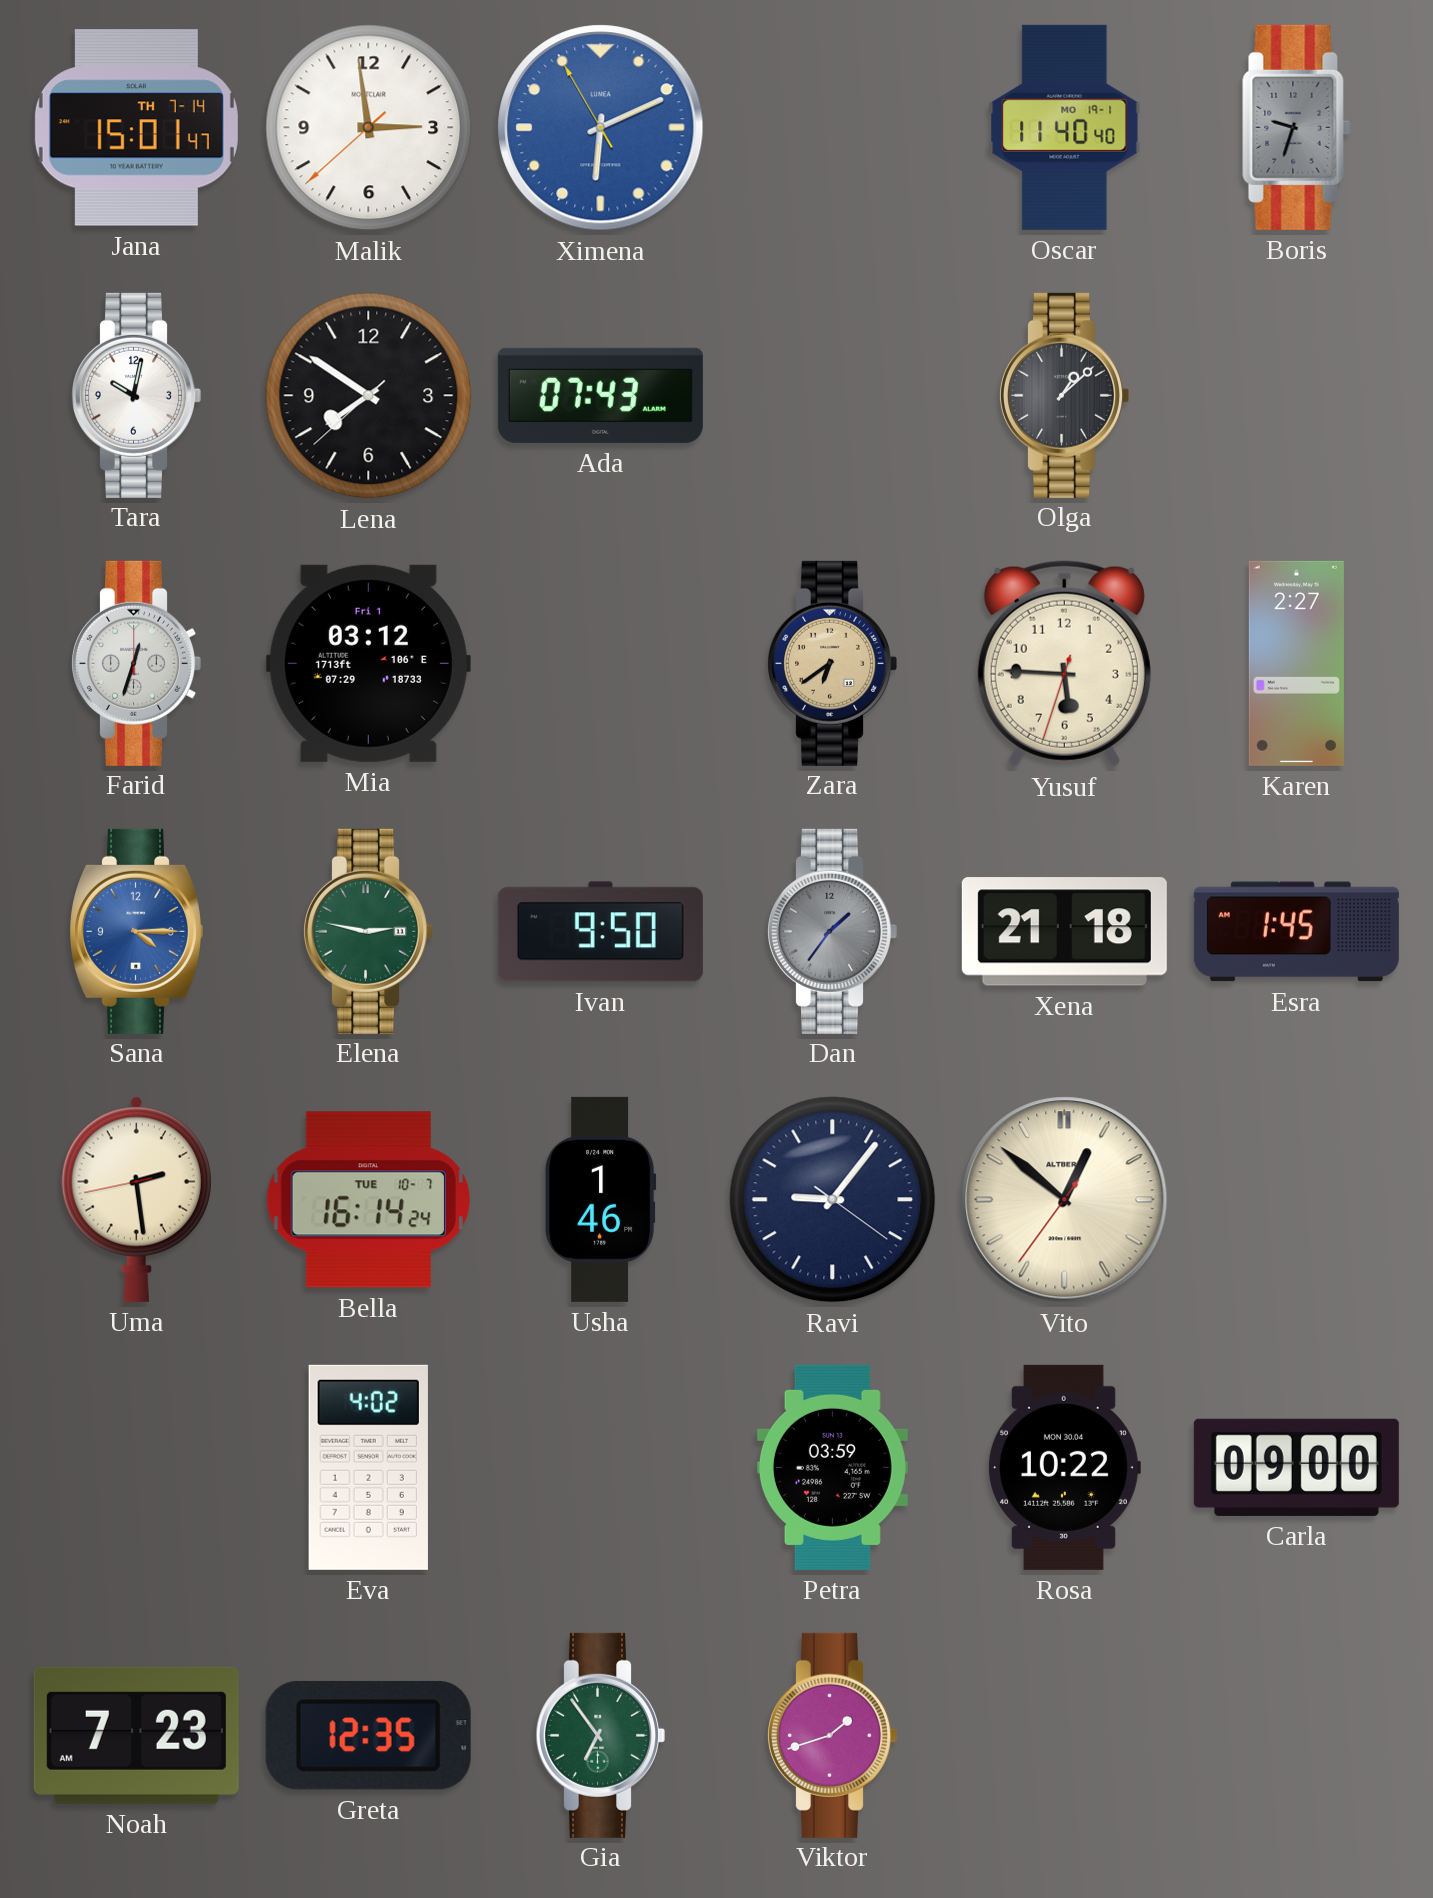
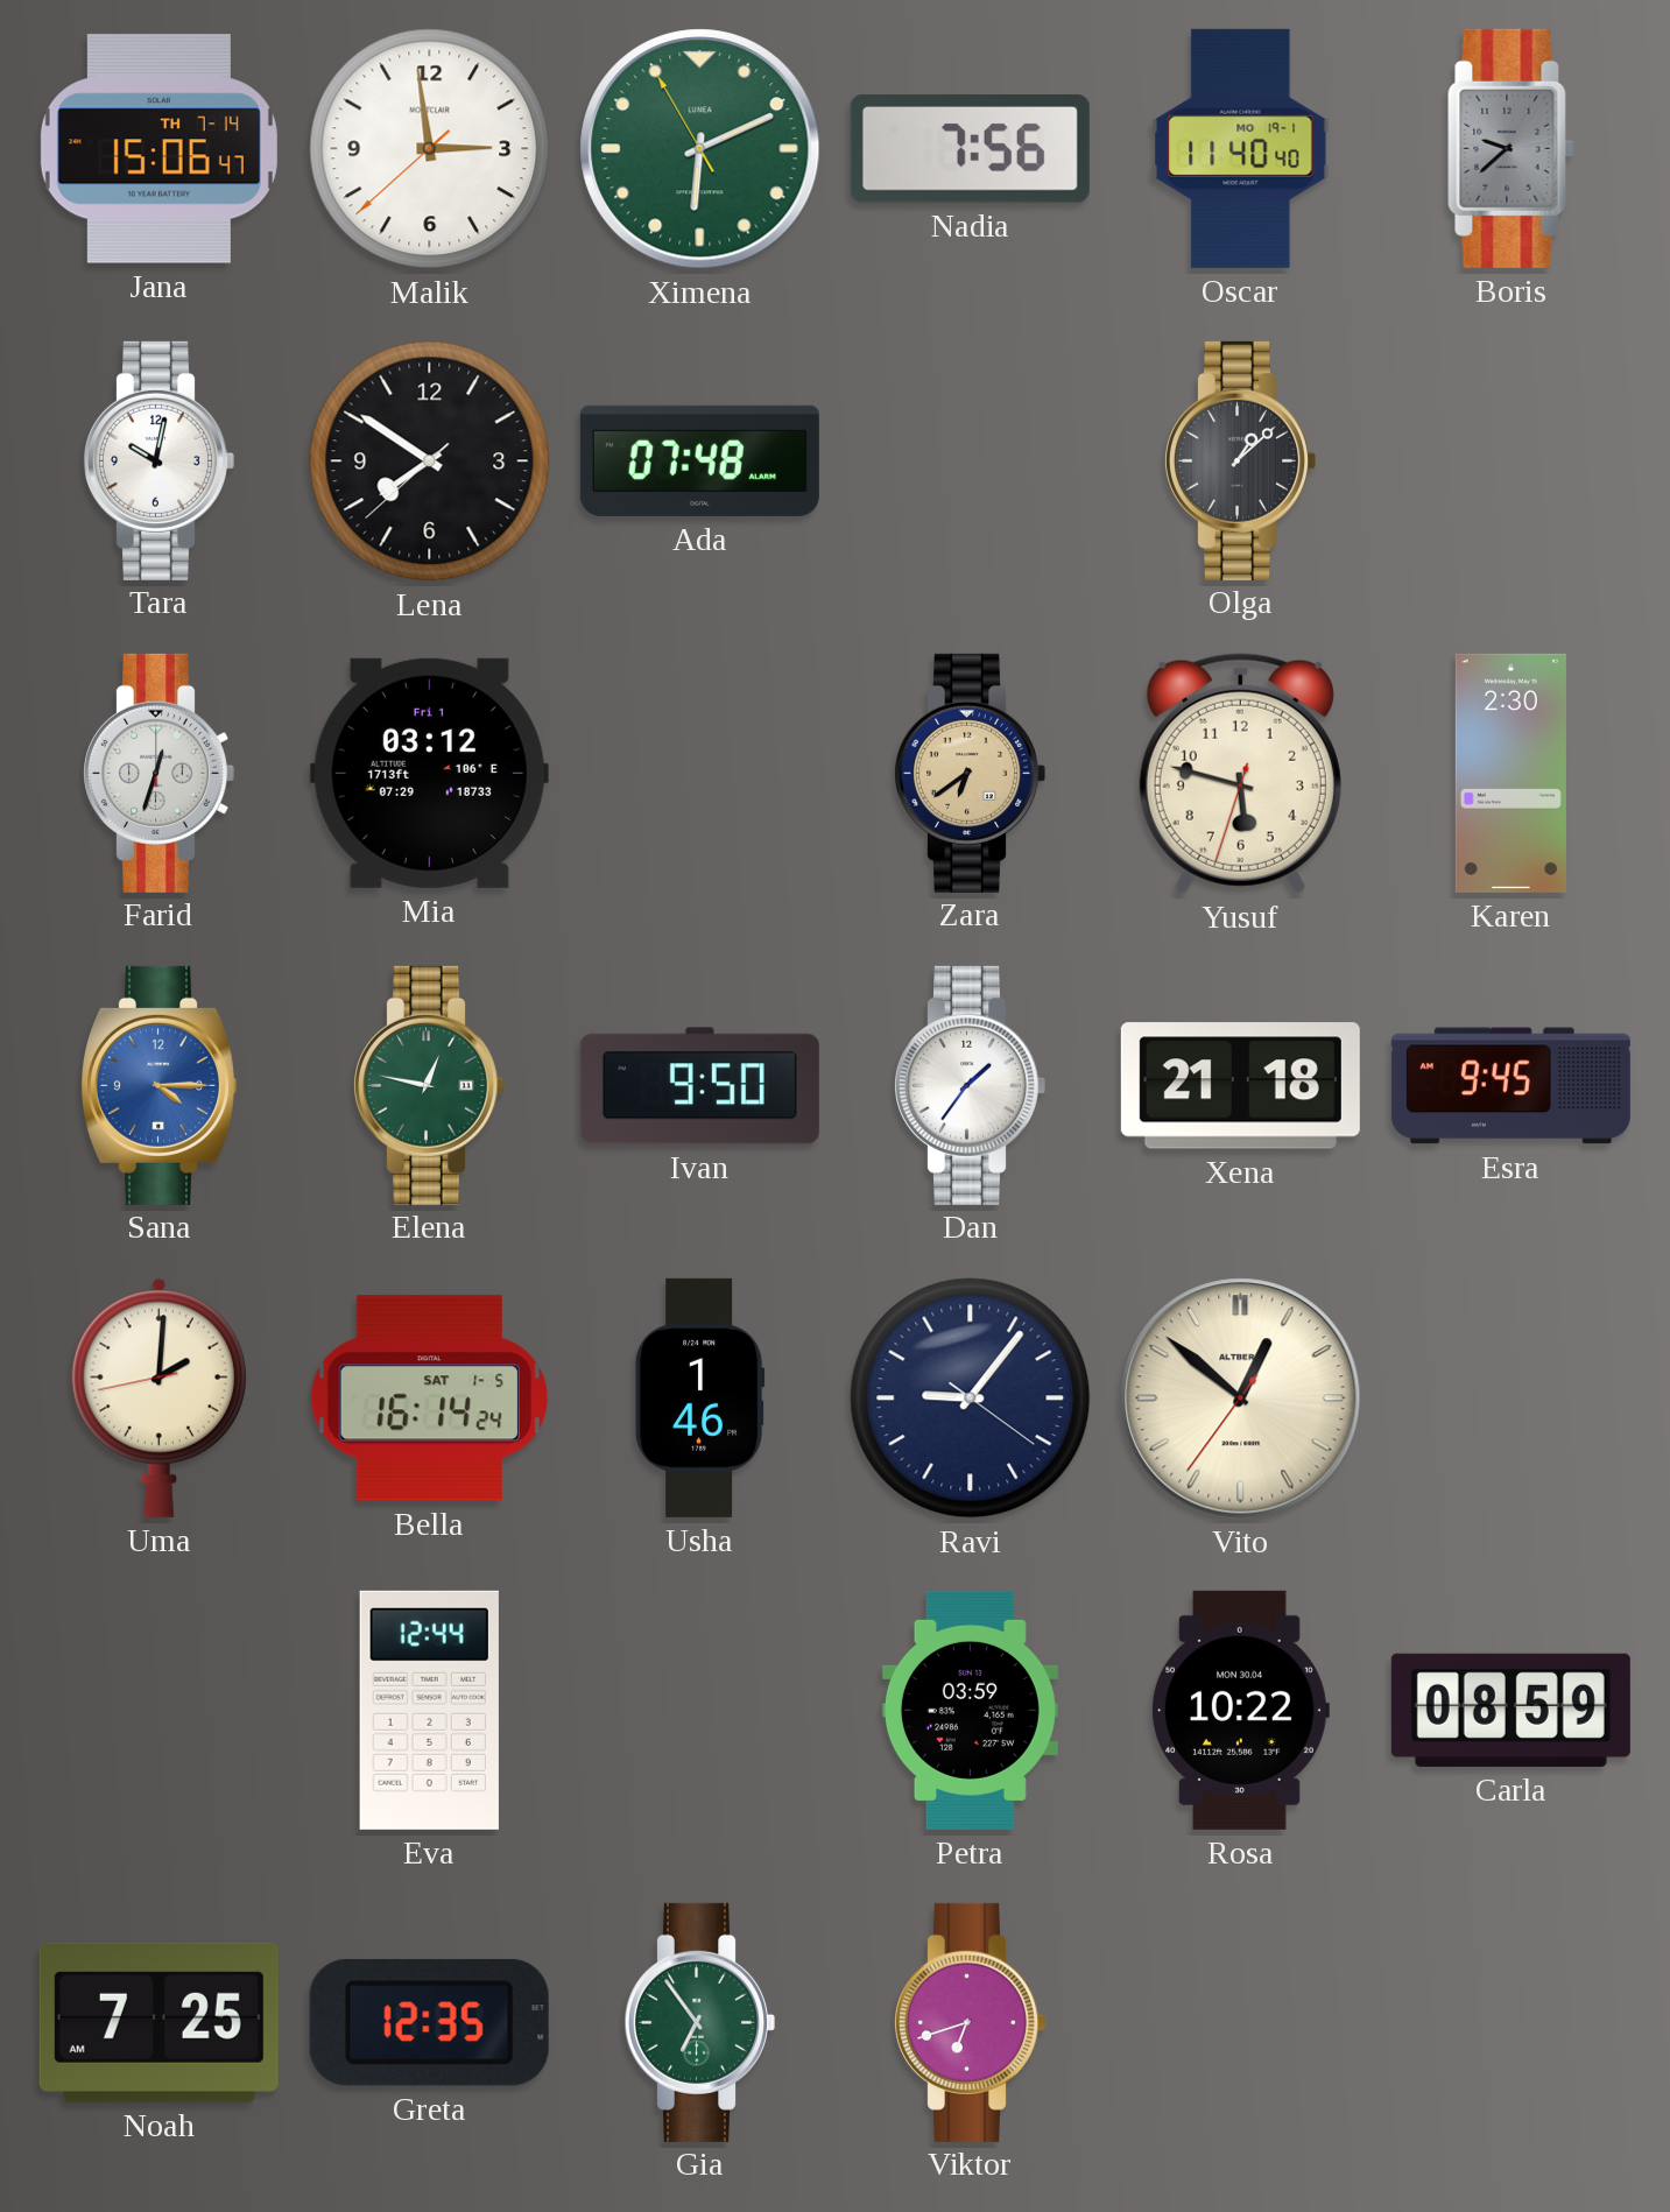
Jana: 15:01 -> 15:06
Ximena dial: blue -> green
Nadia: none -> 7:56
Boris: 9:33 -> 9:38
Ada: 07:43 -> 07:48
Yusuf: 5:45 -> 5:47
Karen: 2:27 -> 2:30
Elena: 2:47 -> 12:47
Dan dial: grey -> white
Esra: 1:45 -> 9:45
Uma: 2:28 -> 2:00
Bella date: TUE 10-7 -> SAT 1-5
Eva: 4:02 -> 12:44
Carla: 09:00 -> 08:59
Noah: 7:23 -> 7:25
Viktor: 1:42 -> 6:42
